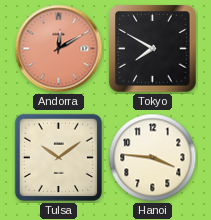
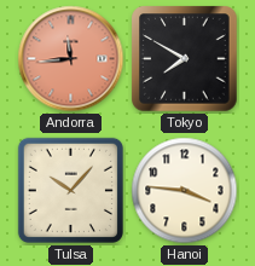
Andorra: 12:10 -> 11:44
Tulsa: 10:09 -> 10:07
